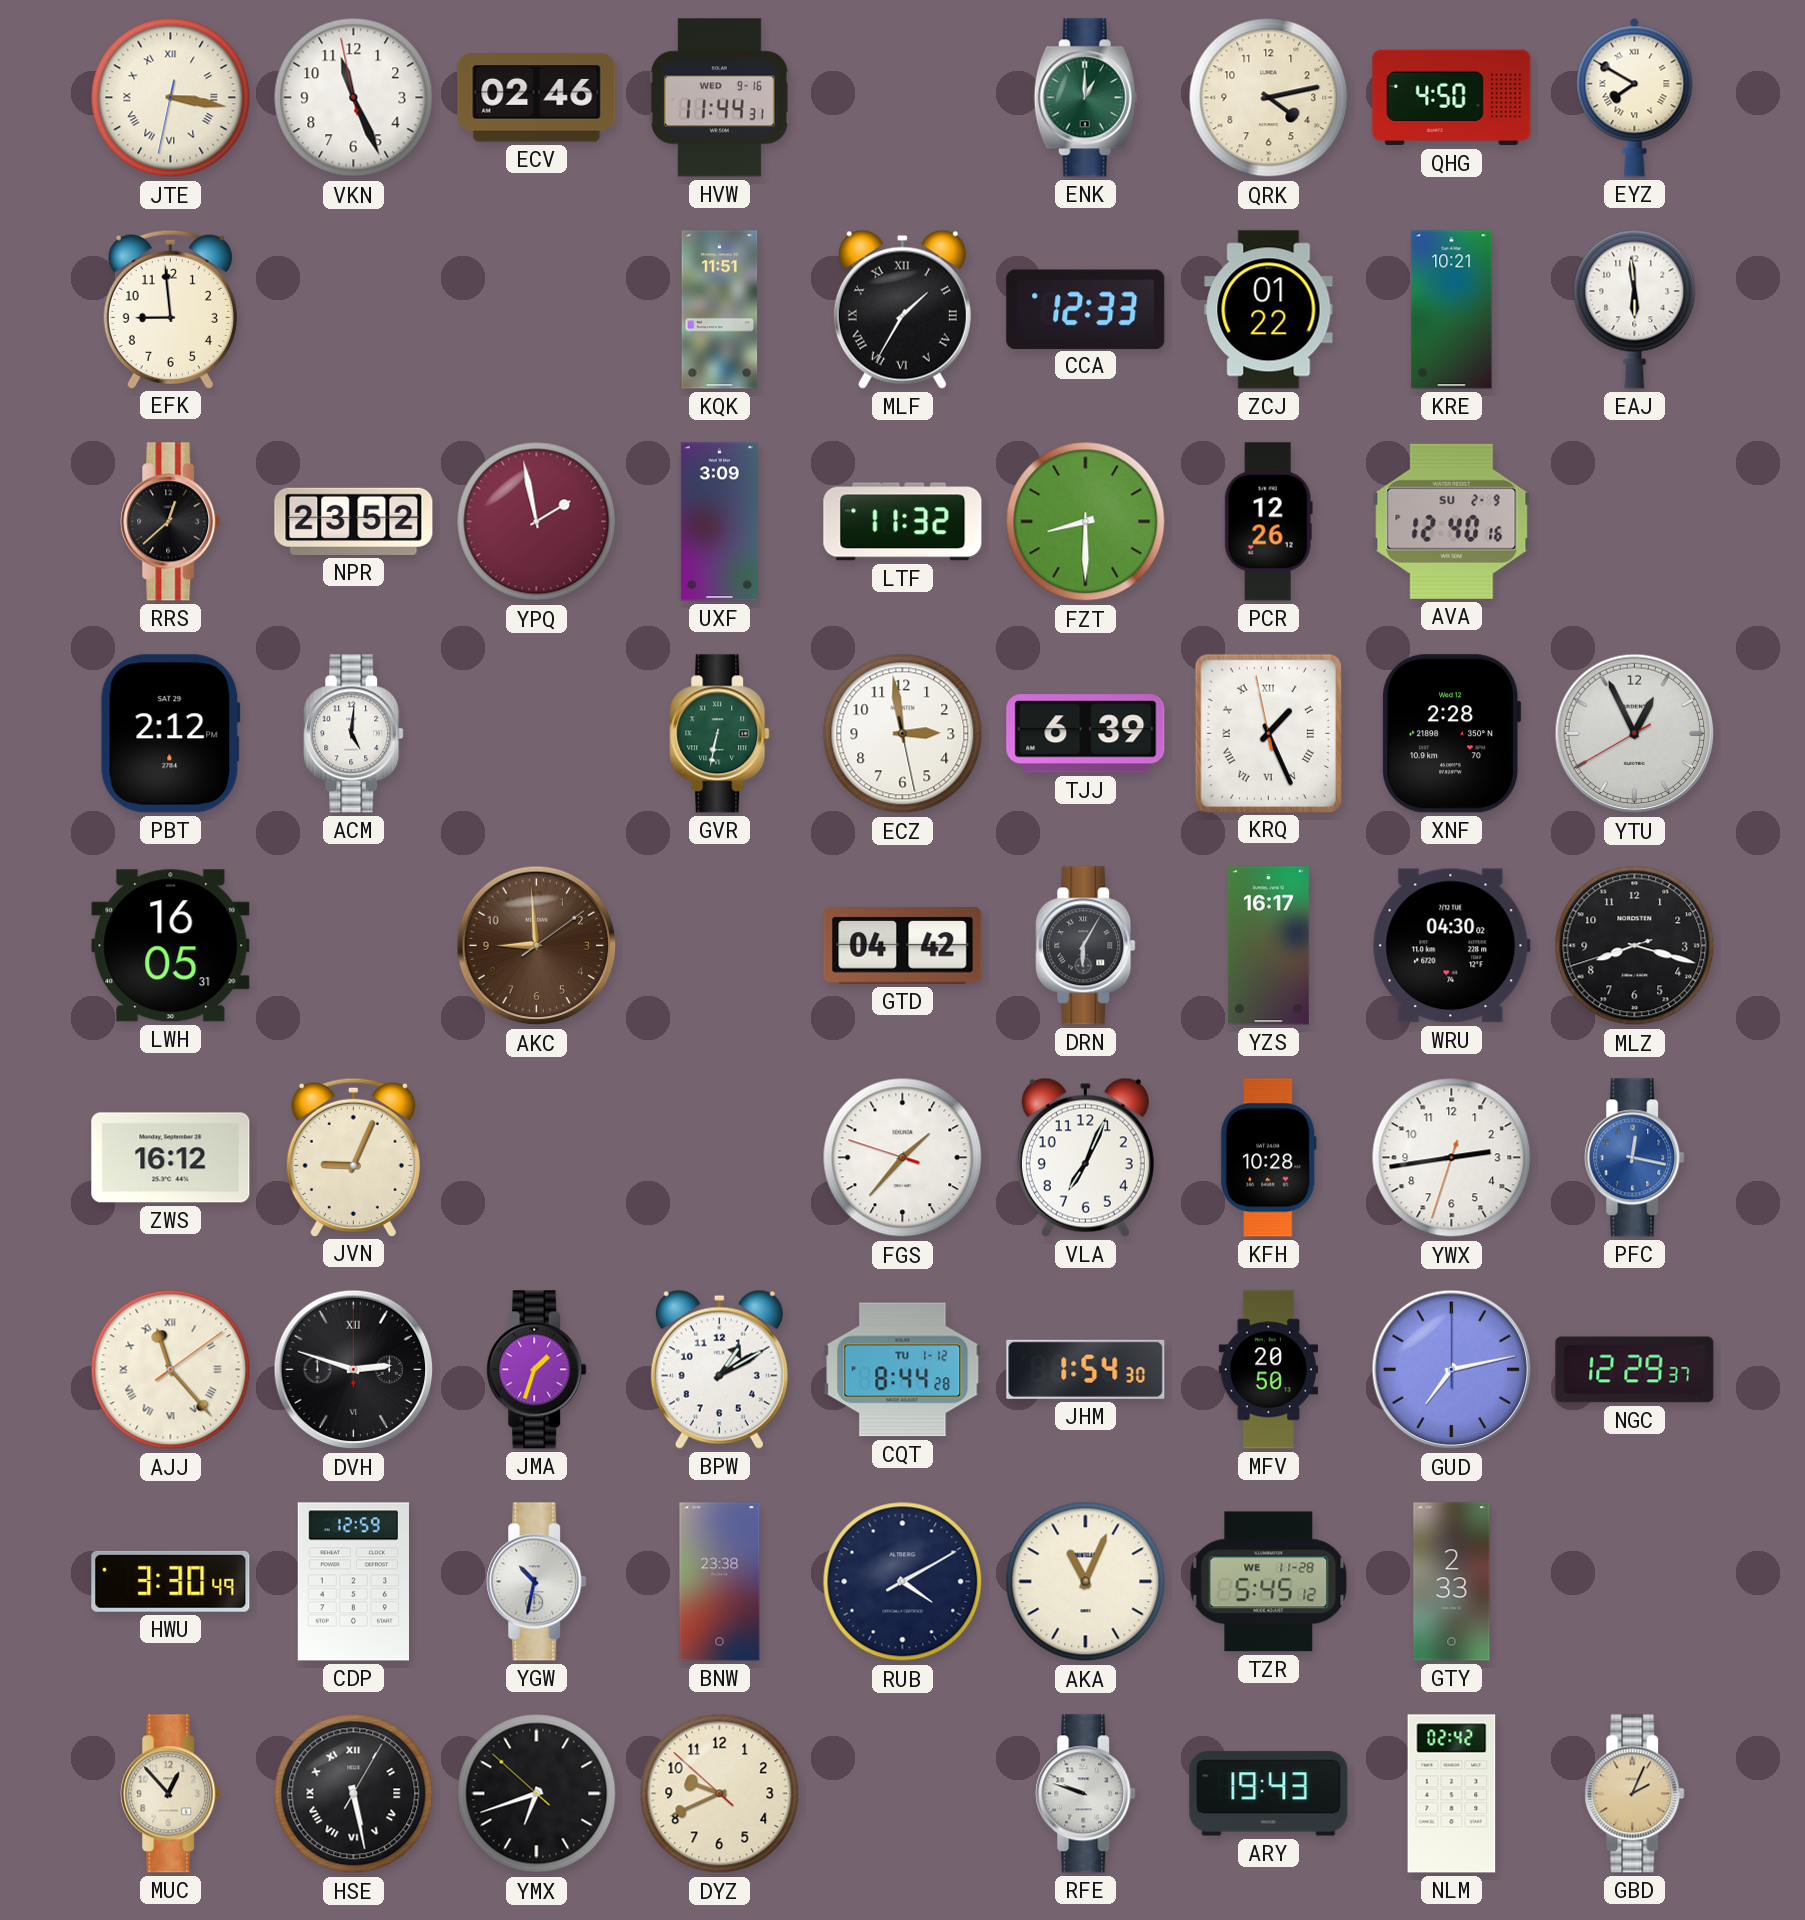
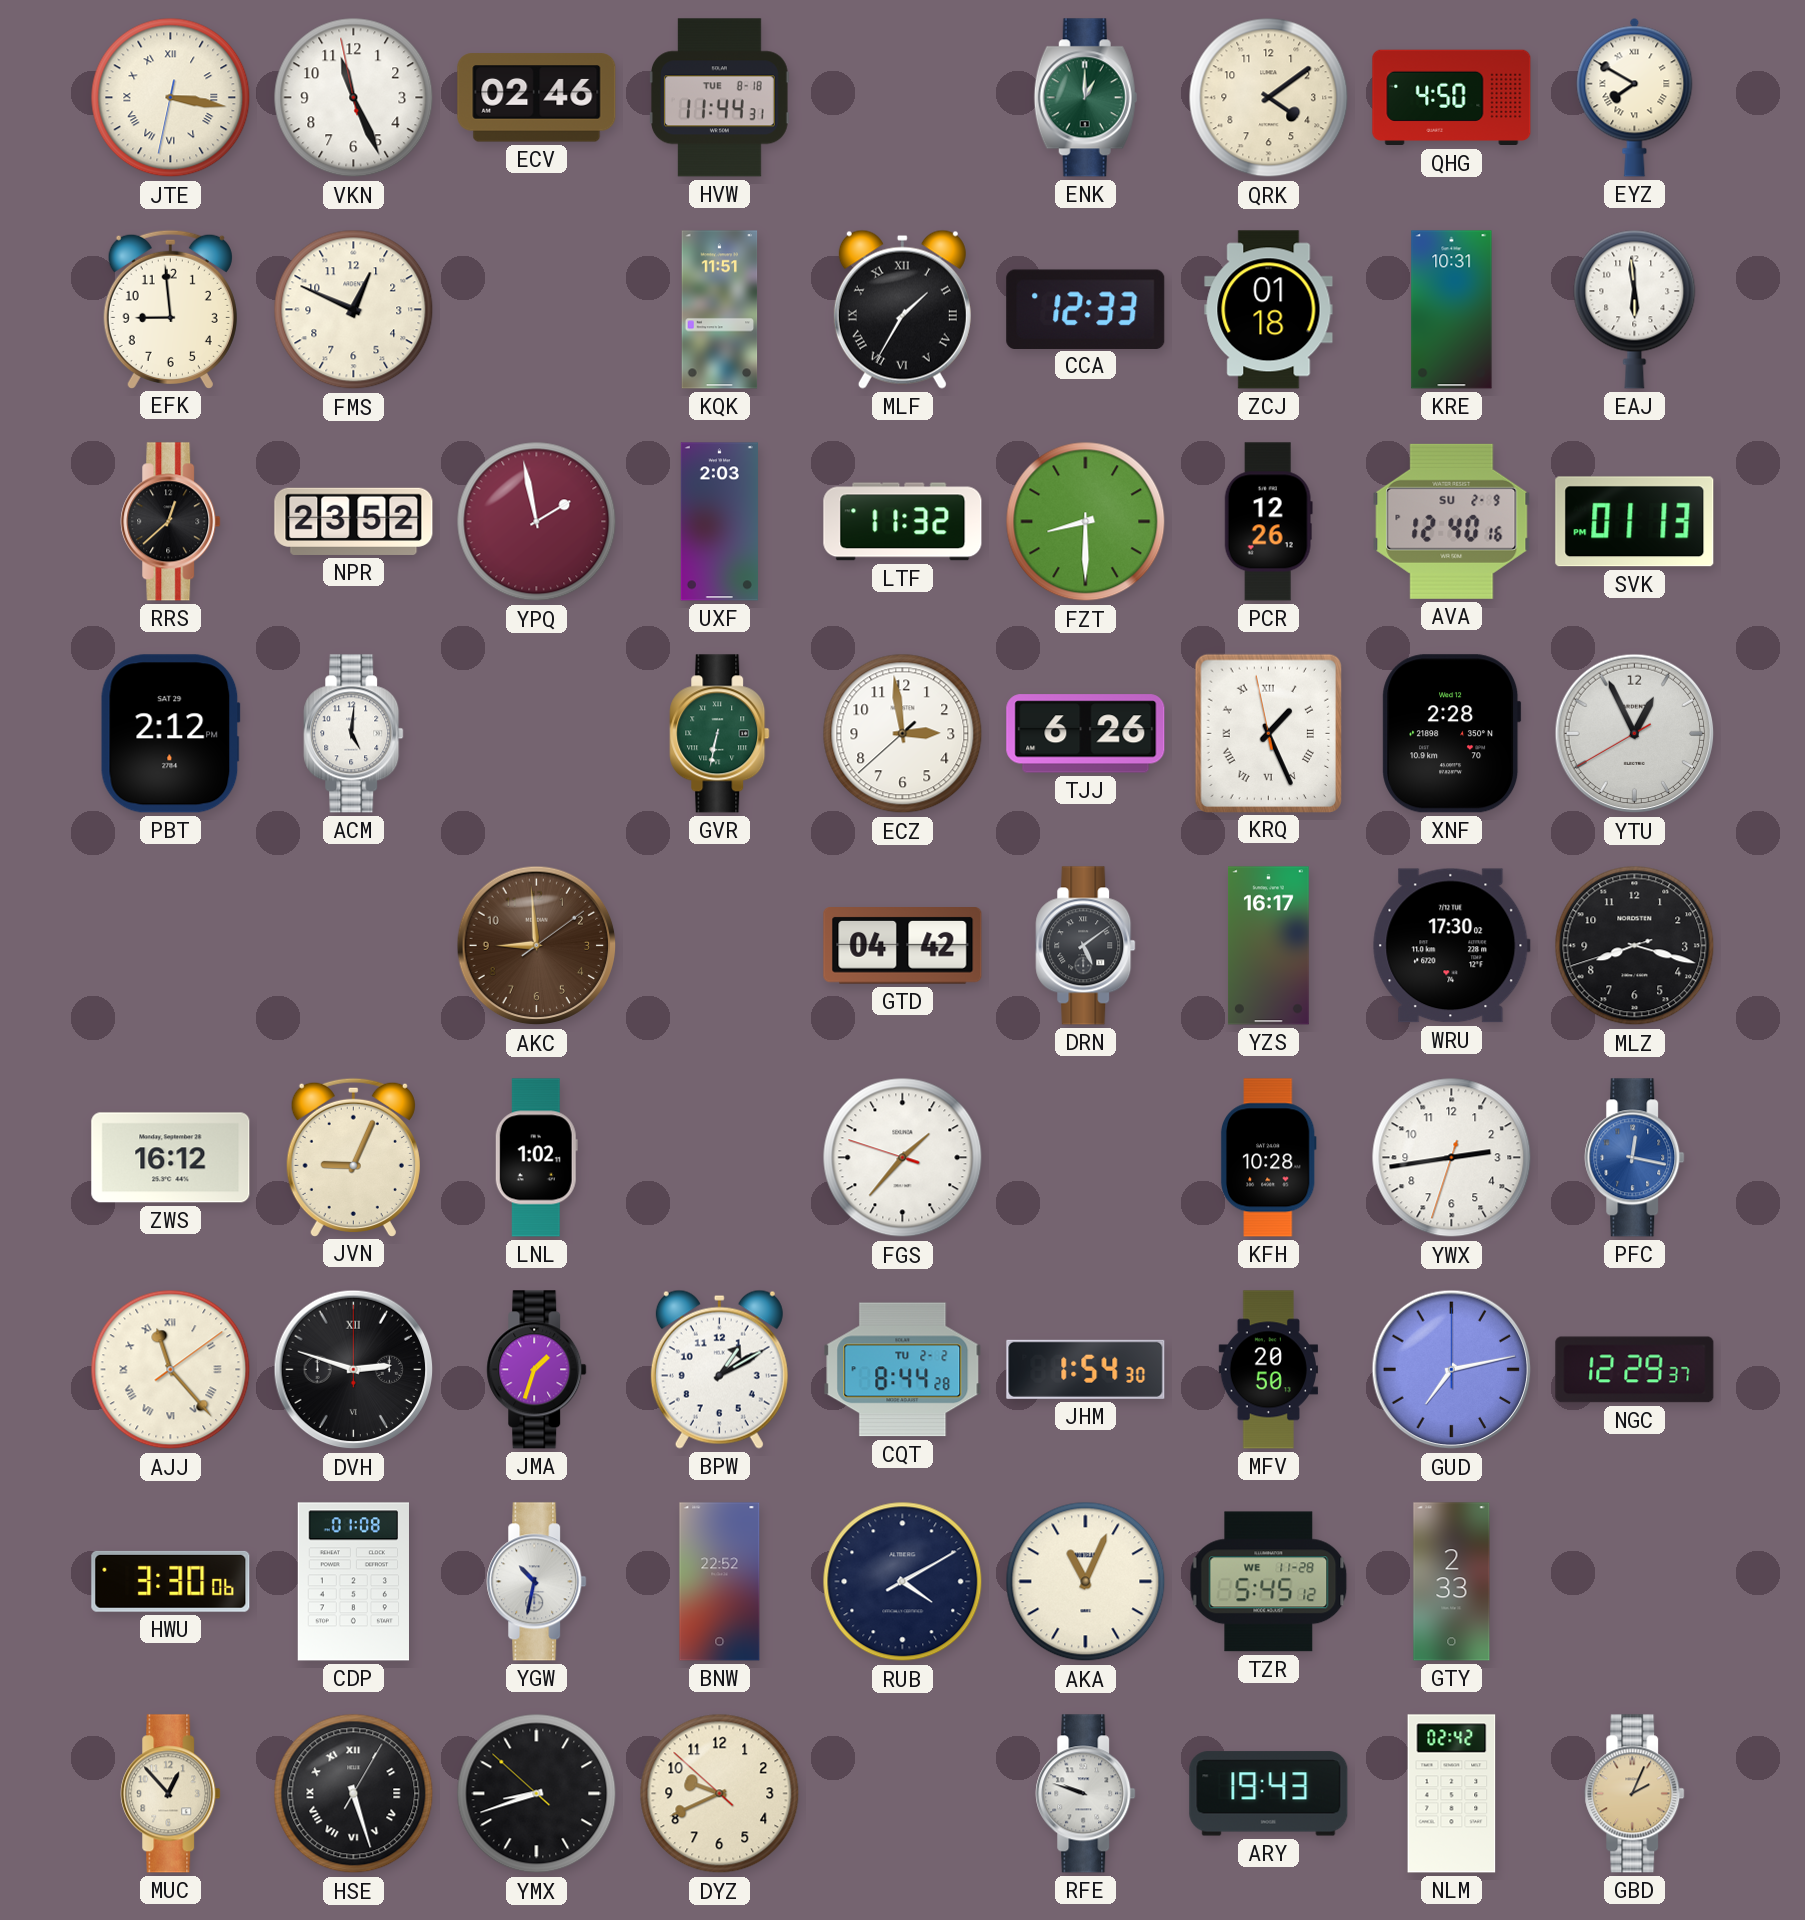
HVW date: WED 9-16 -> TUE 8-18
QRK: 4:13 -> 4:09
FMS: none -> 12:49
ZCJ: 01:22 -> 01:18
KRE: 10:21 -> 10:31
UXF: 3:09 -> 2:03
SVK: none -> 01:13
ECZ: 2:58:28 -> 2:58:38
TJJ: 6:39 -> 6:26
LWH: 16:05 -> none
DRN: 6:05 -> 5:09
WRU: 04:30 -> 17:30
LNL: none -> 1:02
VLA: 7:04 -> none
CQT date: TU 1-12 -> TU 2-2
HWU: 3:30:49 -> 3:30:06
CDP: 12:59 -> 01:08
BNW: 23:38 -> 22:52
HSE: 5:28 -> 5:27
YMX: 6:41 -> 8:41
